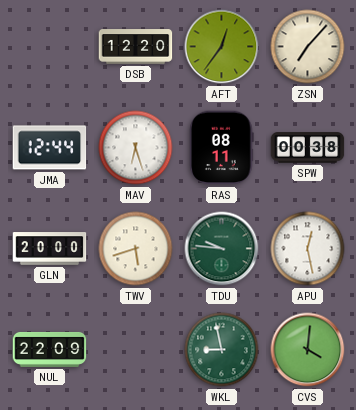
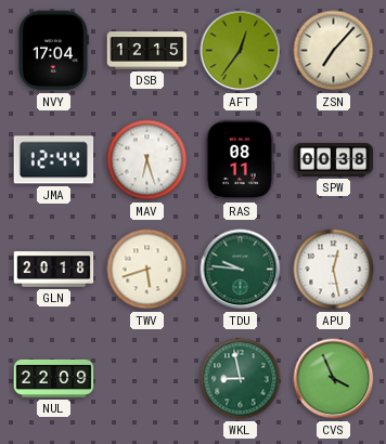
NVY: none -> 17:04
DSB: 12:20 -> 12:15
GLN: 20:00 -> 20:18
CVS: 4:01 -> 3:56
